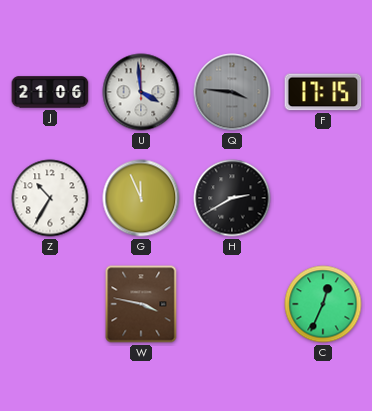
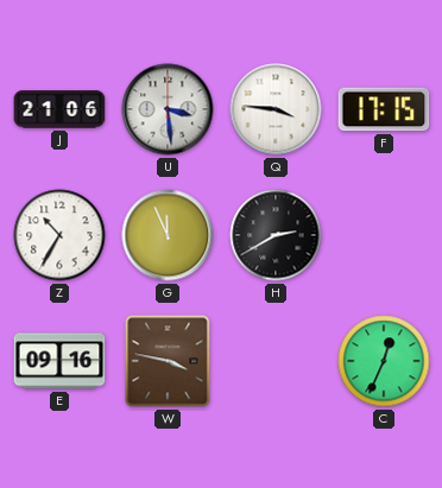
U: 3:59 -> 3:29
Q dial: grey -> white
E: none -> 09:16
